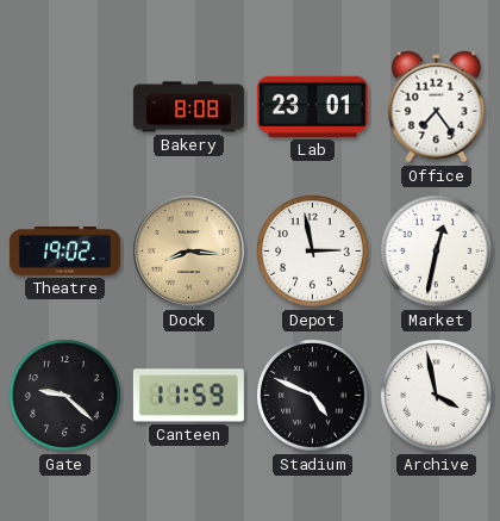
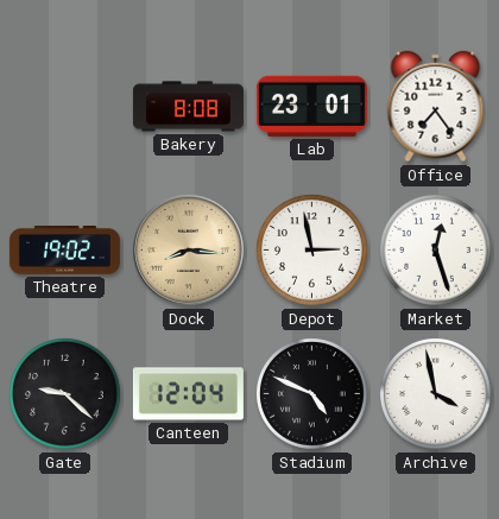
Market: 12:32 -> 12:27
Canteen: 11:59 -> 12:04
